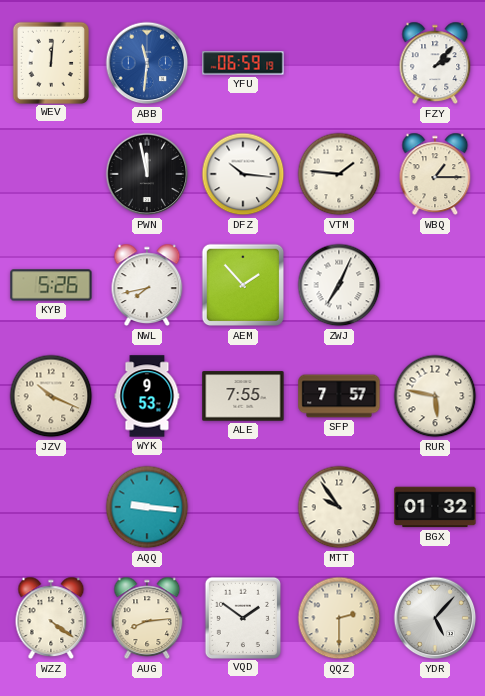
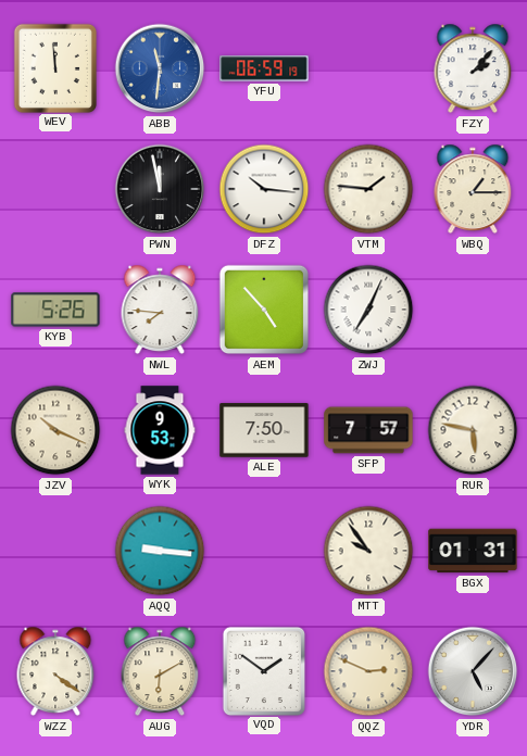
WEV: 12:01 -> 11:59
NWL: 7:43 -> 7:46
AEM: 1:53 -> 4:53
ALE: 7:55 -> 7:50
BGX: 01:32 -> 01:31
AUG: 8:14 -> 6:10
QQZ: 2:30 -> 2:49
